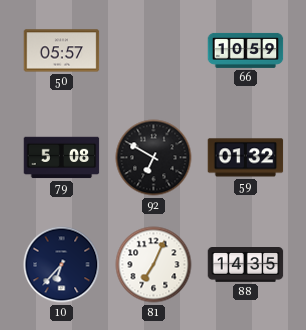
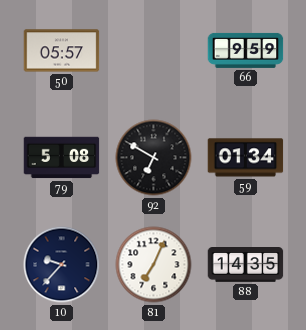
66: 10:59 -> 9:59
59: 01:32 -> 01:34
10: 6:37 -> 9:37
